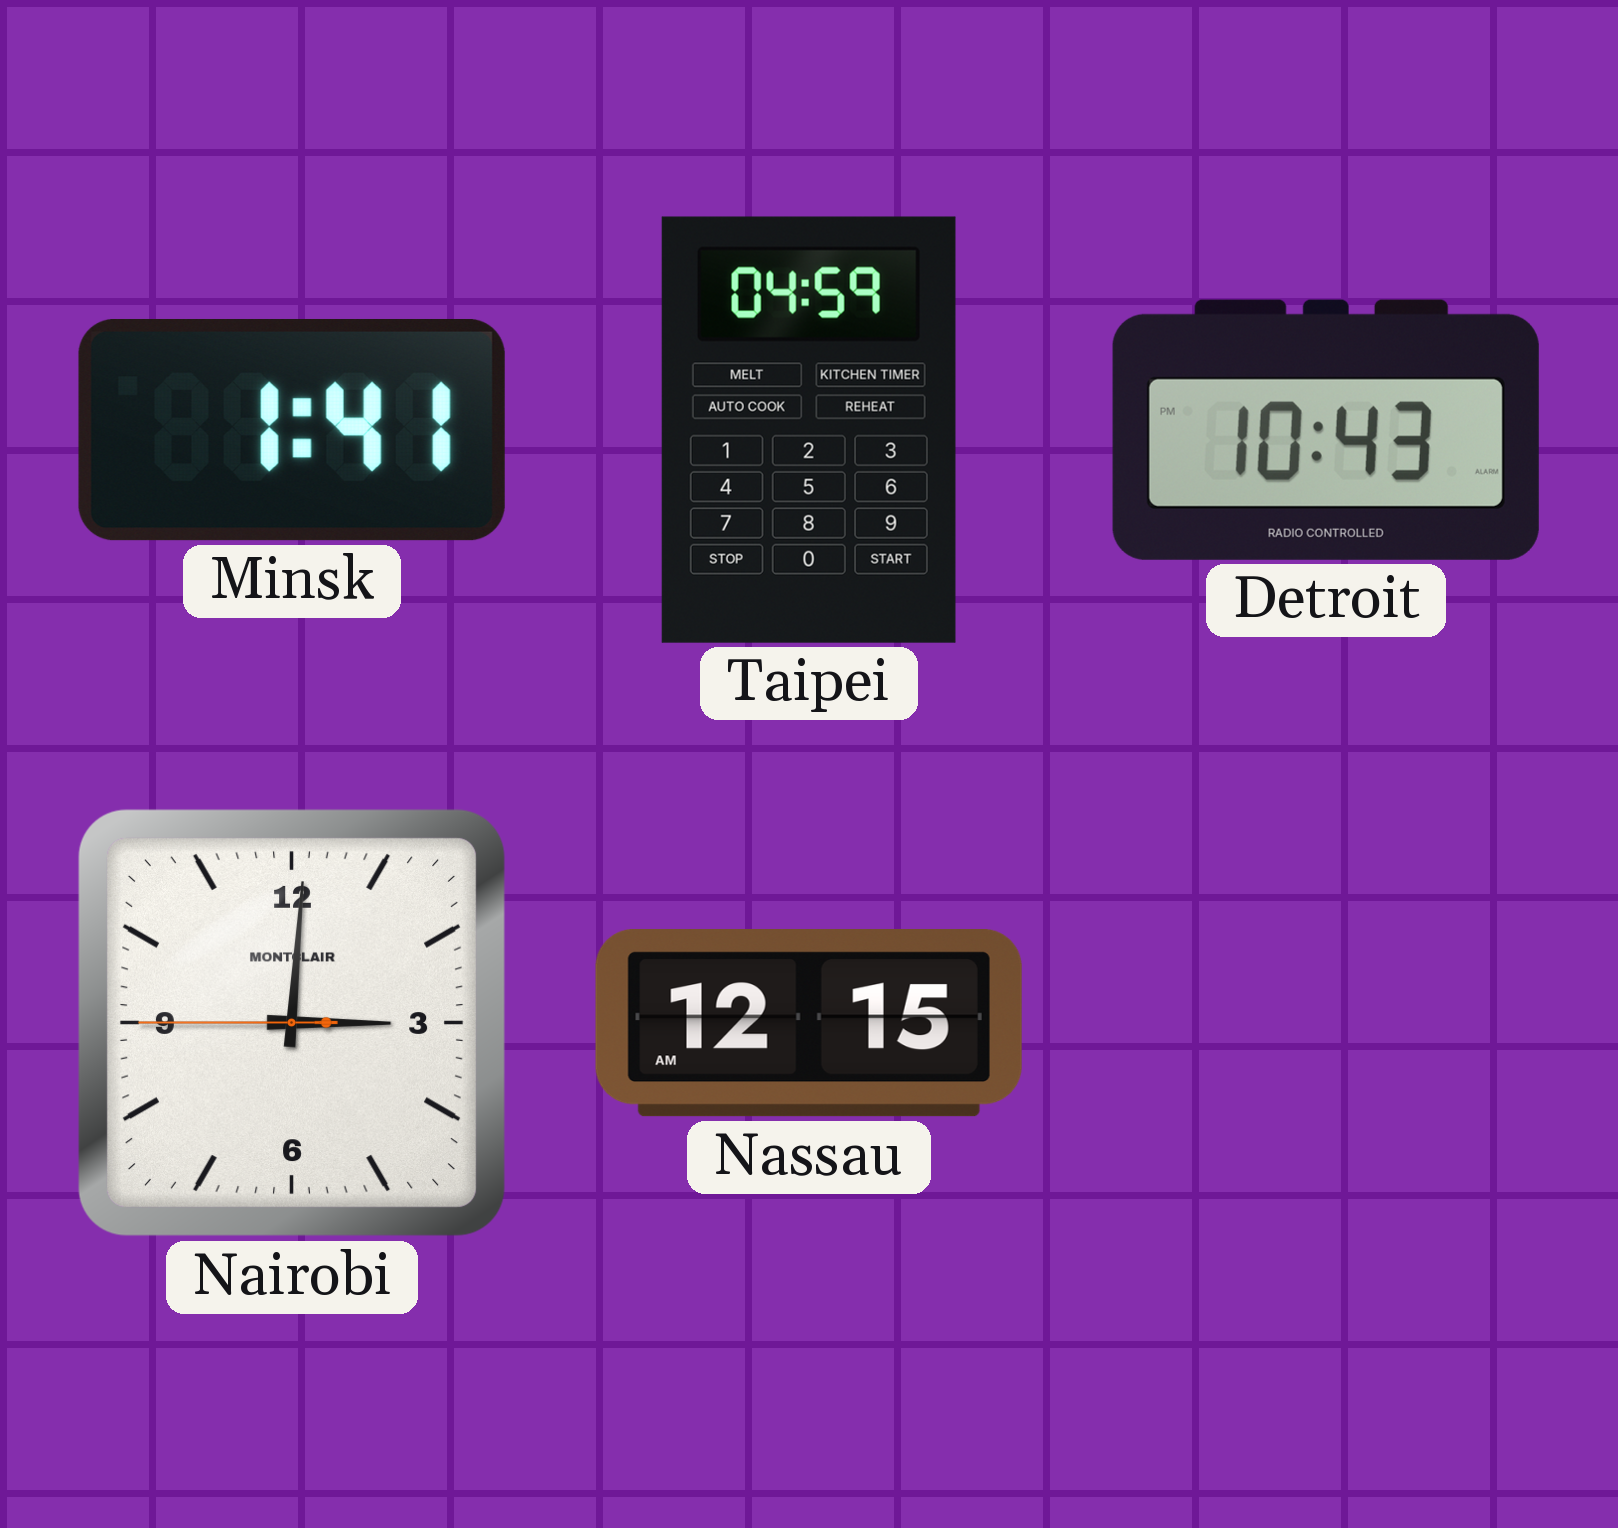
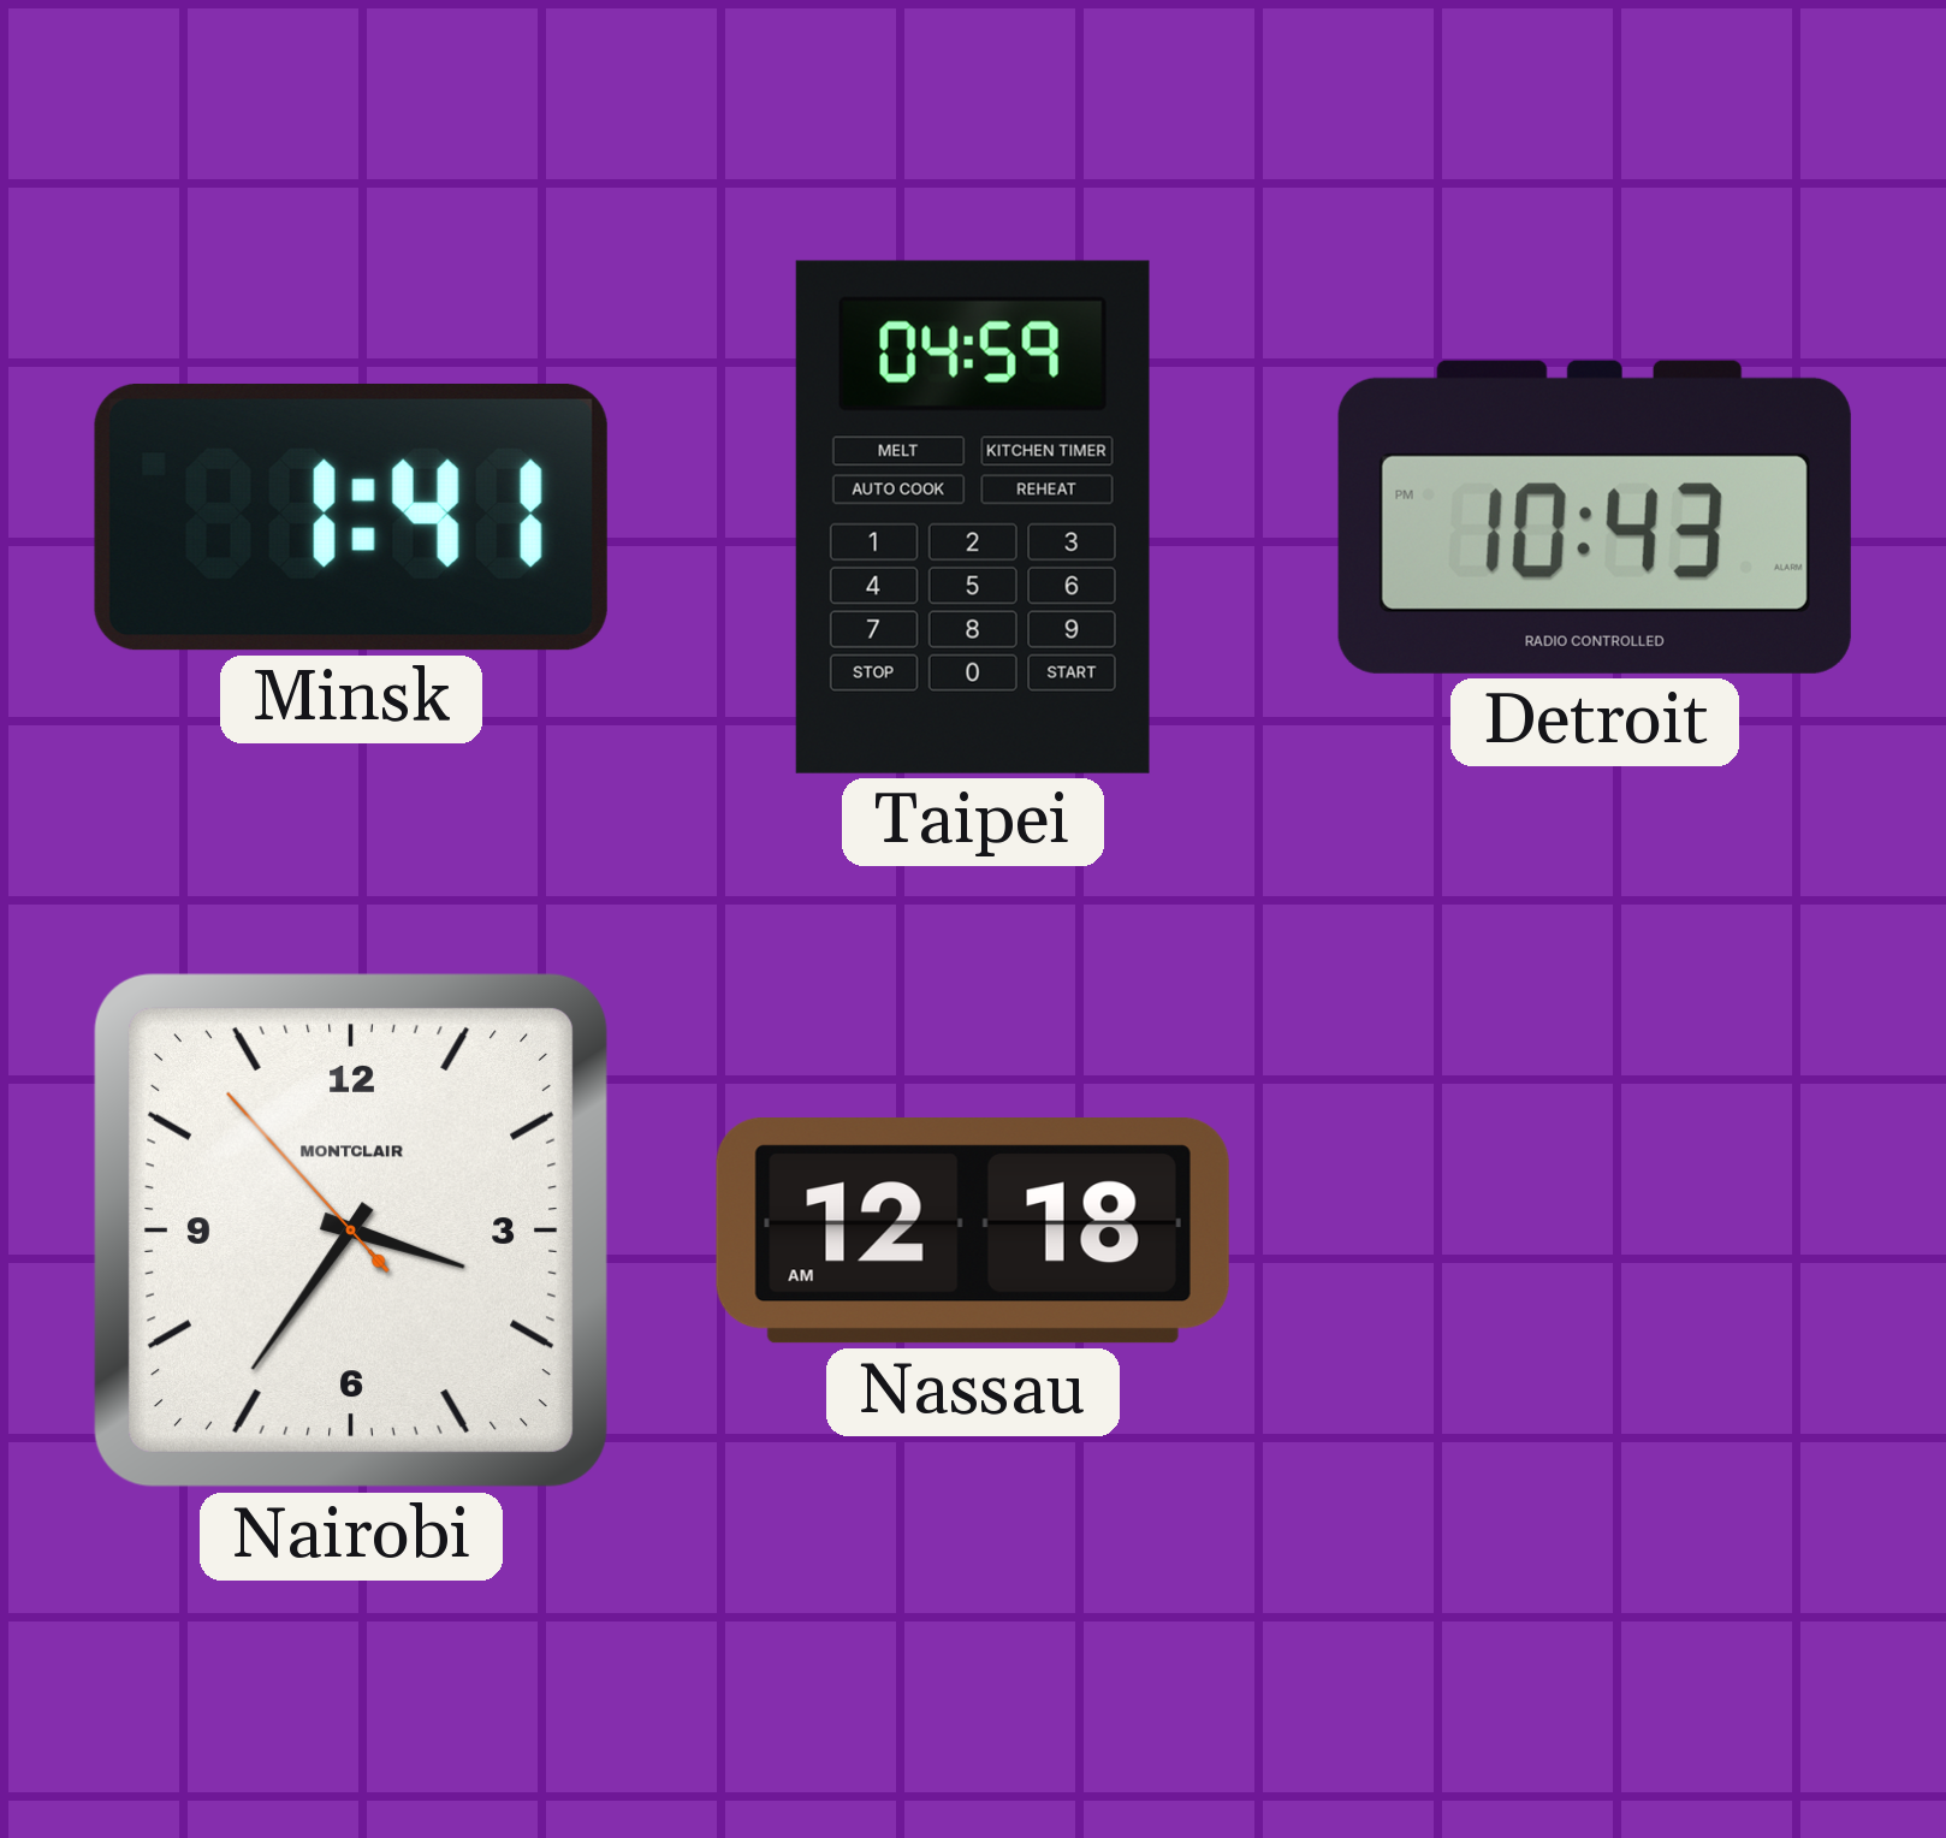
Nairobi: 3:00 -> 3:35
Nassau: 12:15 -> 12:18
